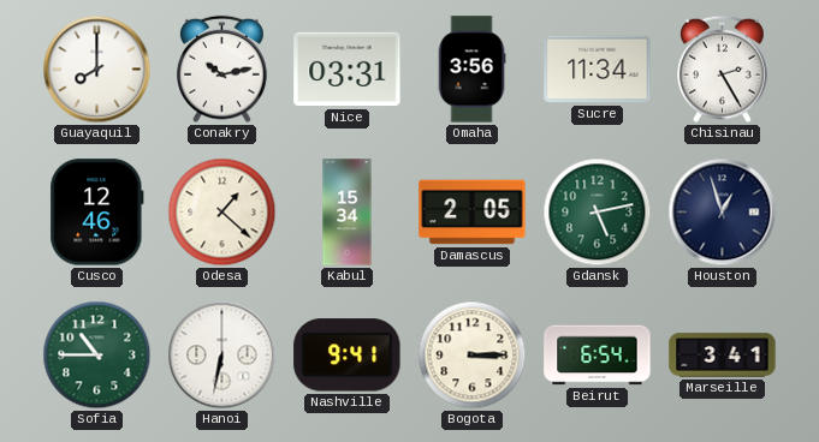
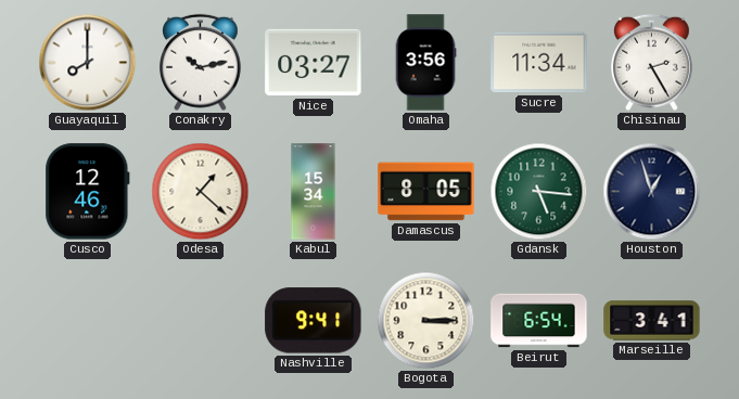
Nice: 03:31 -> 03:27
Damascus: 2:05 -> 8:05
Gdansk: 5:13 -> 5:16
Sofia: 10:45 -> none
Hanoi: 6:32 -> none
